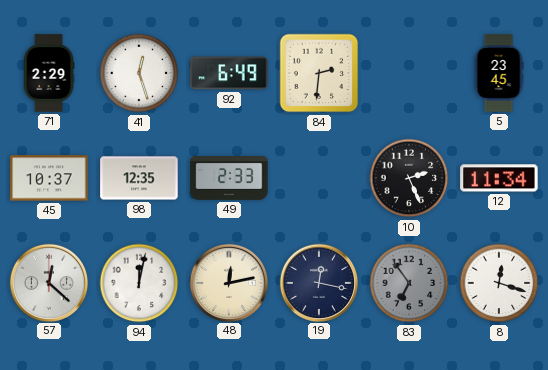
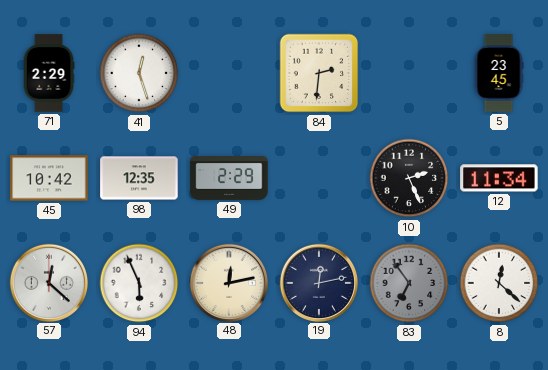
92: 6:49 -> none
45: 10:37 -> 10:42
49: 2:33 -> 2:29
94: 12:02 -> 5:56
19: 12:17 -> 12:13
8: 12:18 -> 12:22
